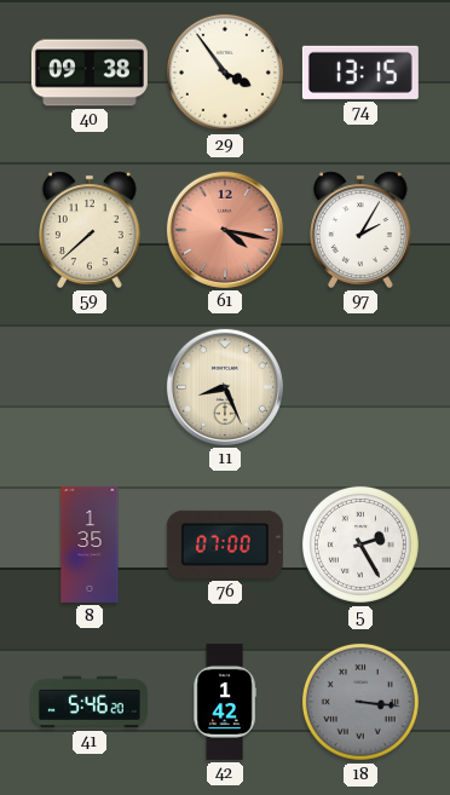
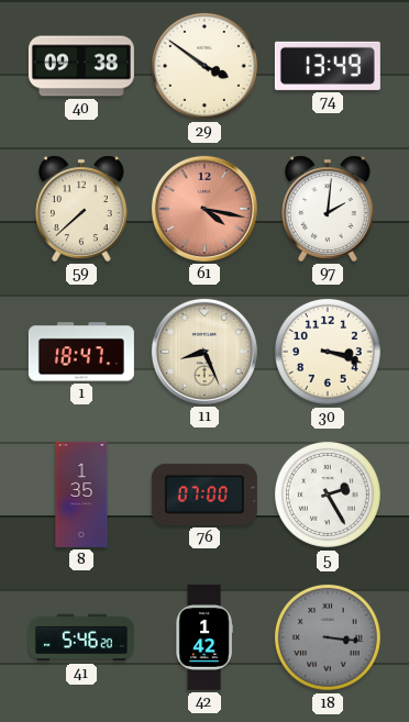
29: 3:54 -> 3:51
74: 13:15 -> 13:49
97: 2:05 -> 2:01
1: none -> 18:47
30: none -> 3:18
